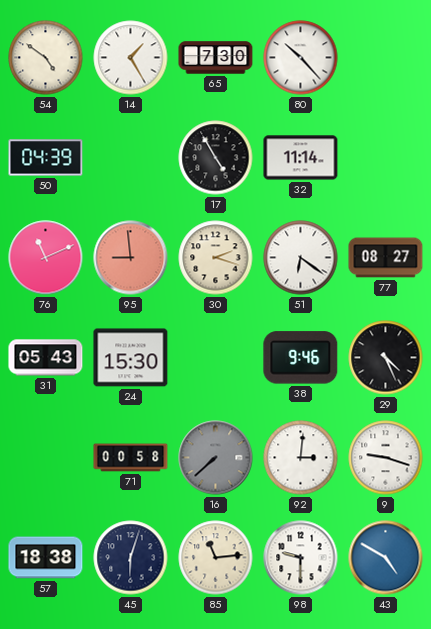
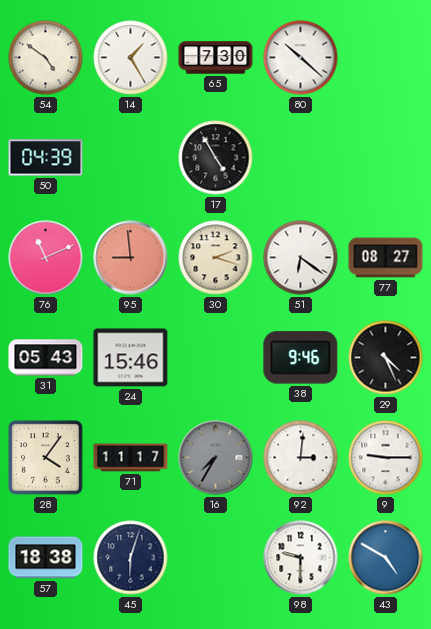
80: 10:23 -> 10:22
32: 11:14 -> none
24: 15:30 -> 15:46
28: none -> 4:06
71: 00:58 -> 11:17
16: 7:38 -> 7:35
9: 9:18 -> 9:15
85: 11:14 -> none
